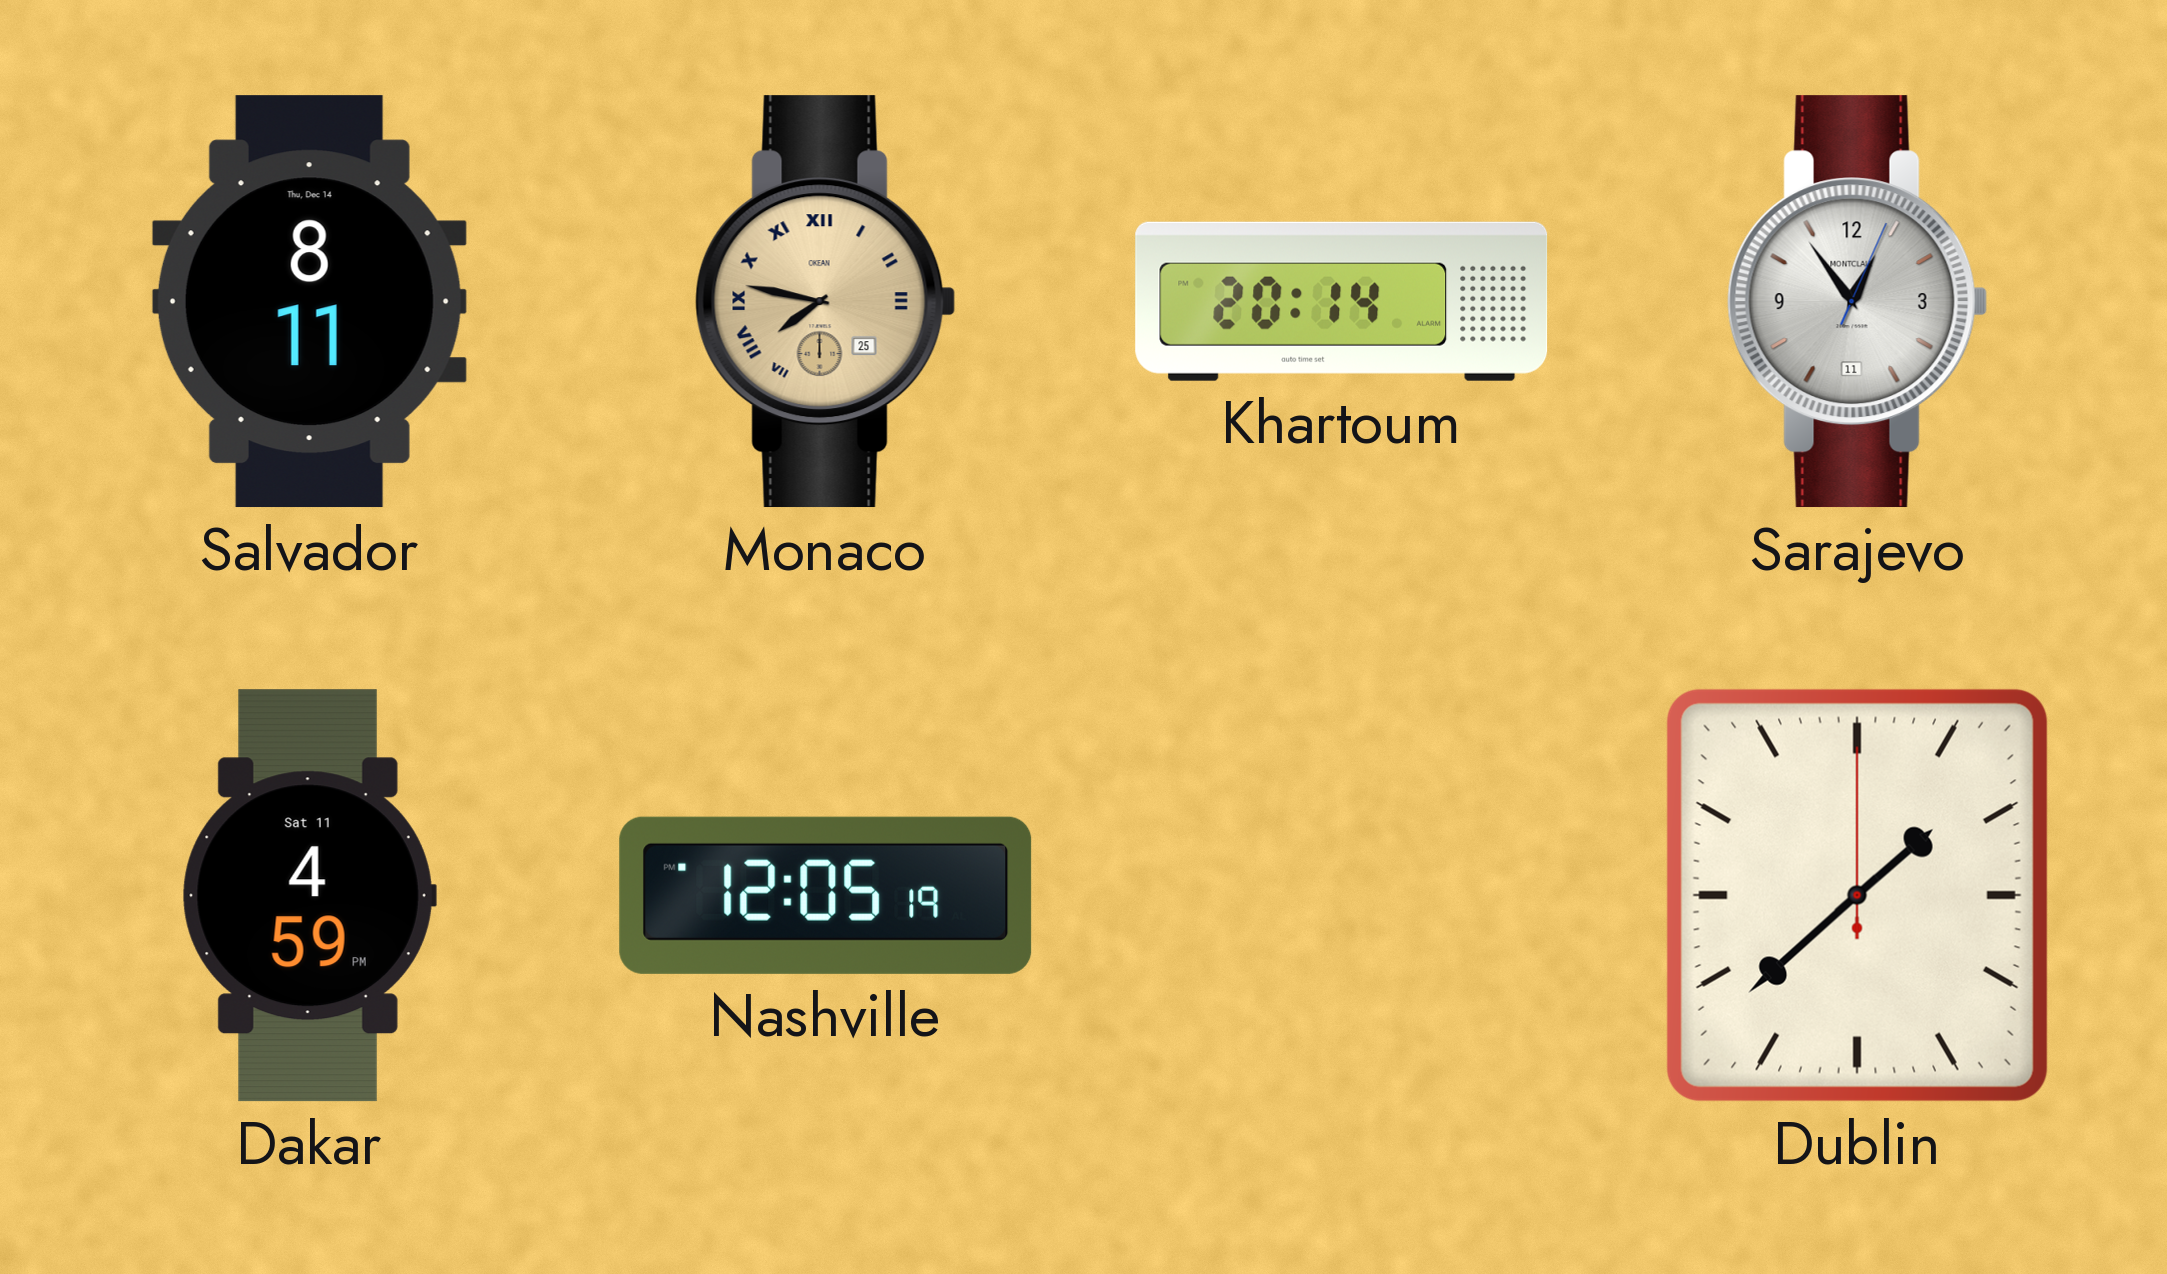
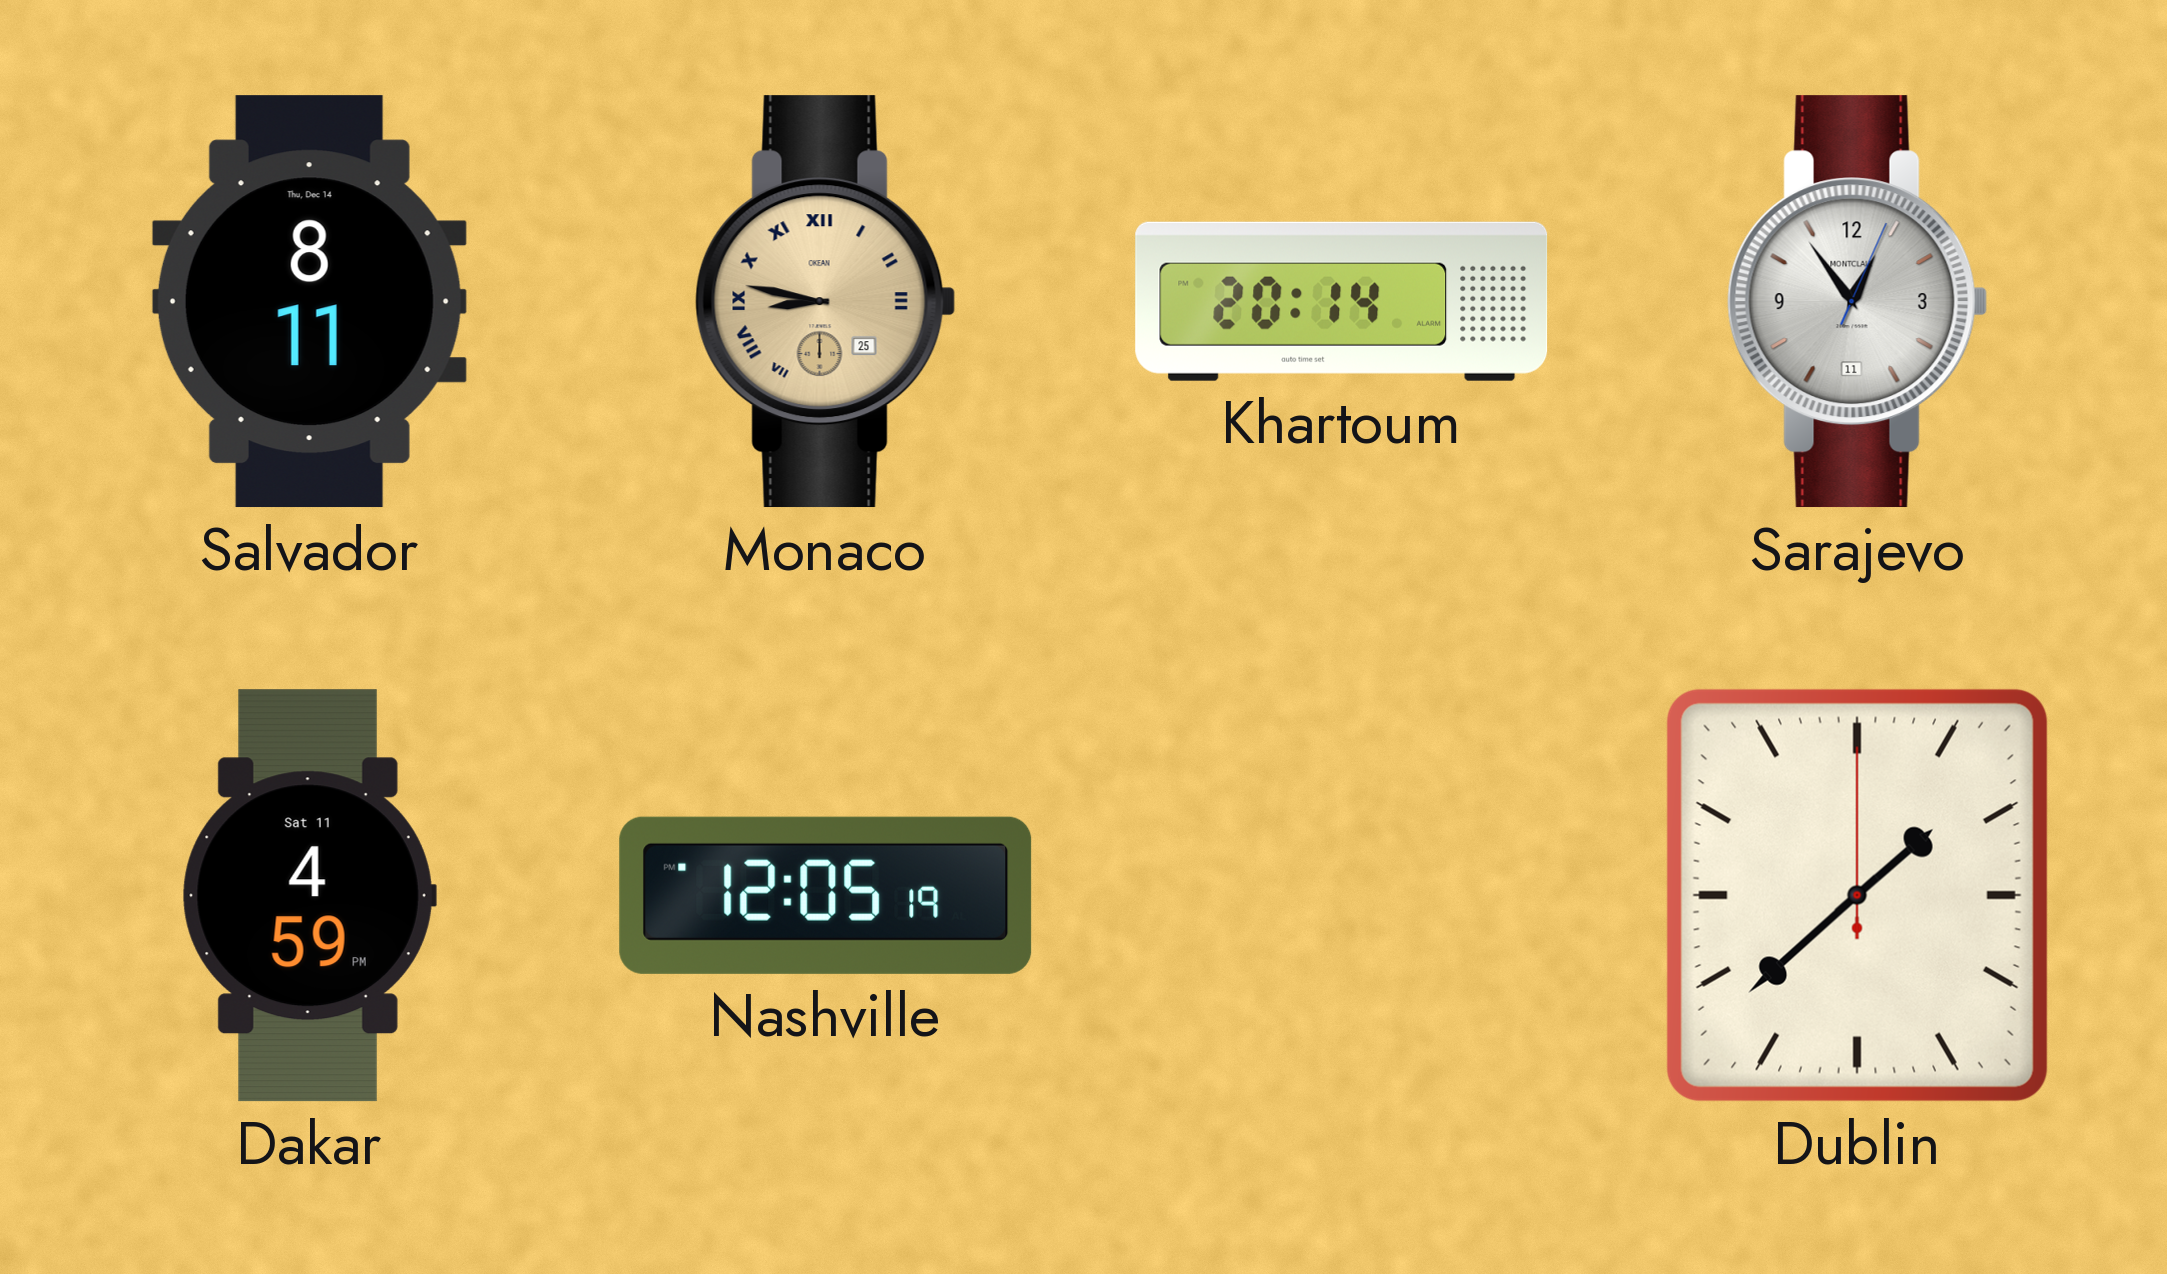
Monaco: 7:47 -> 8:47
